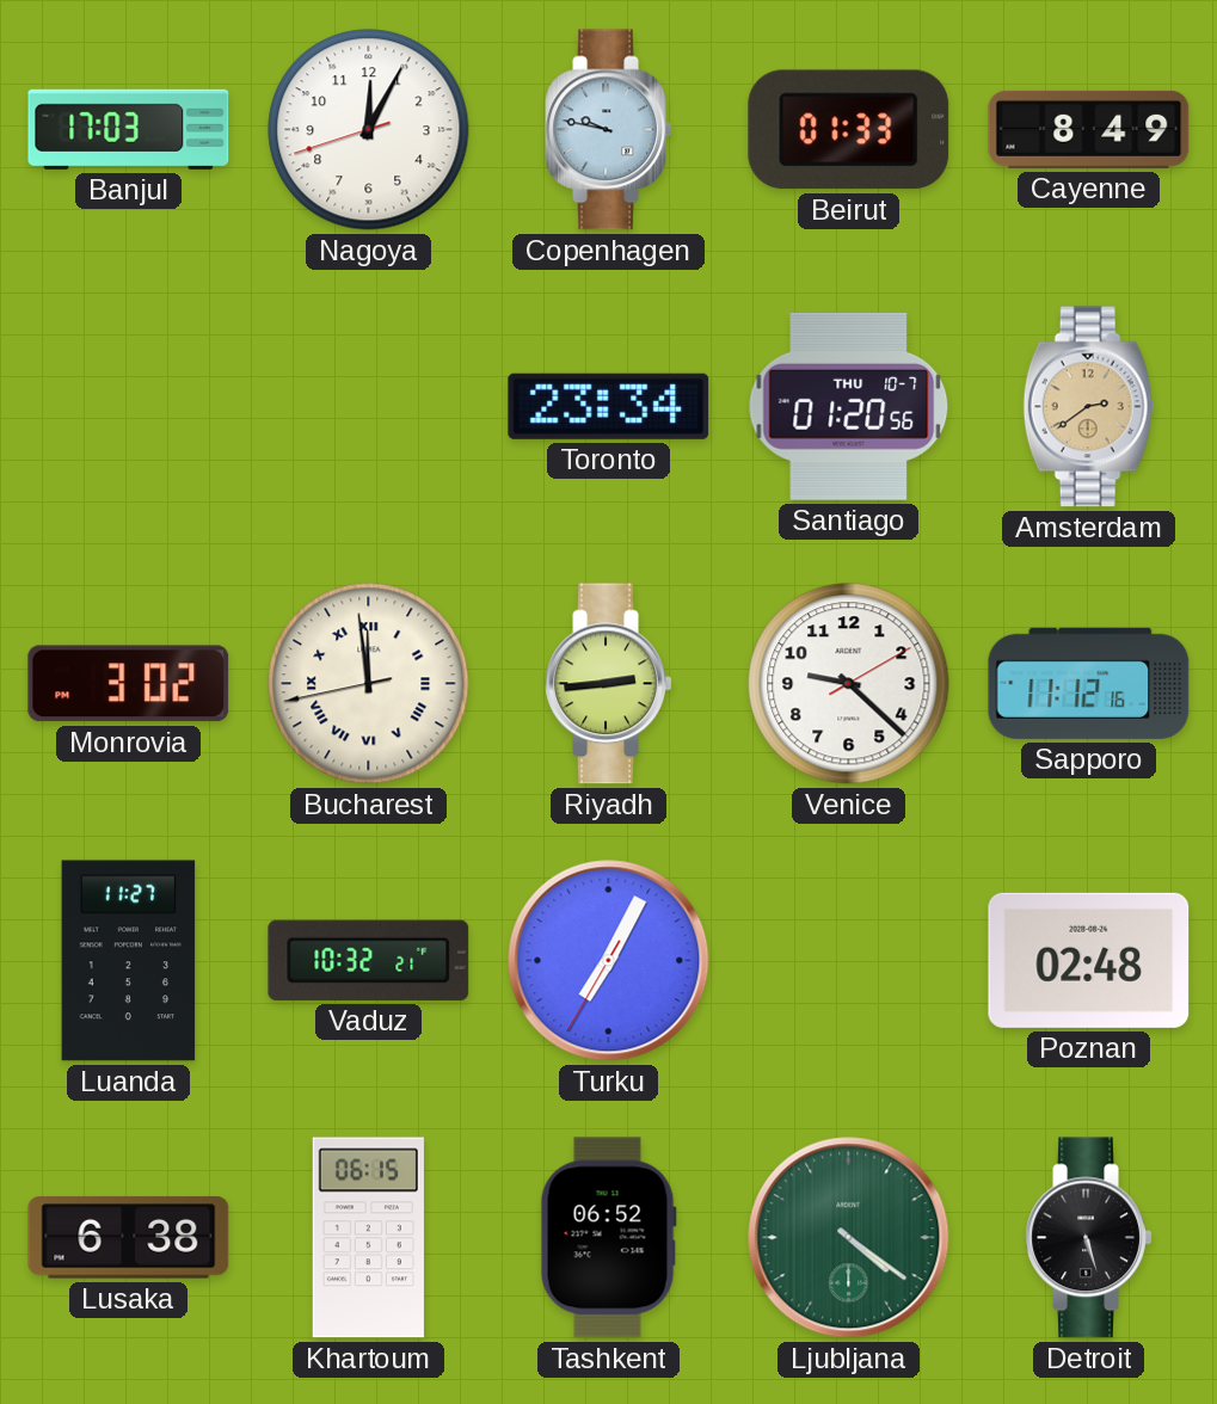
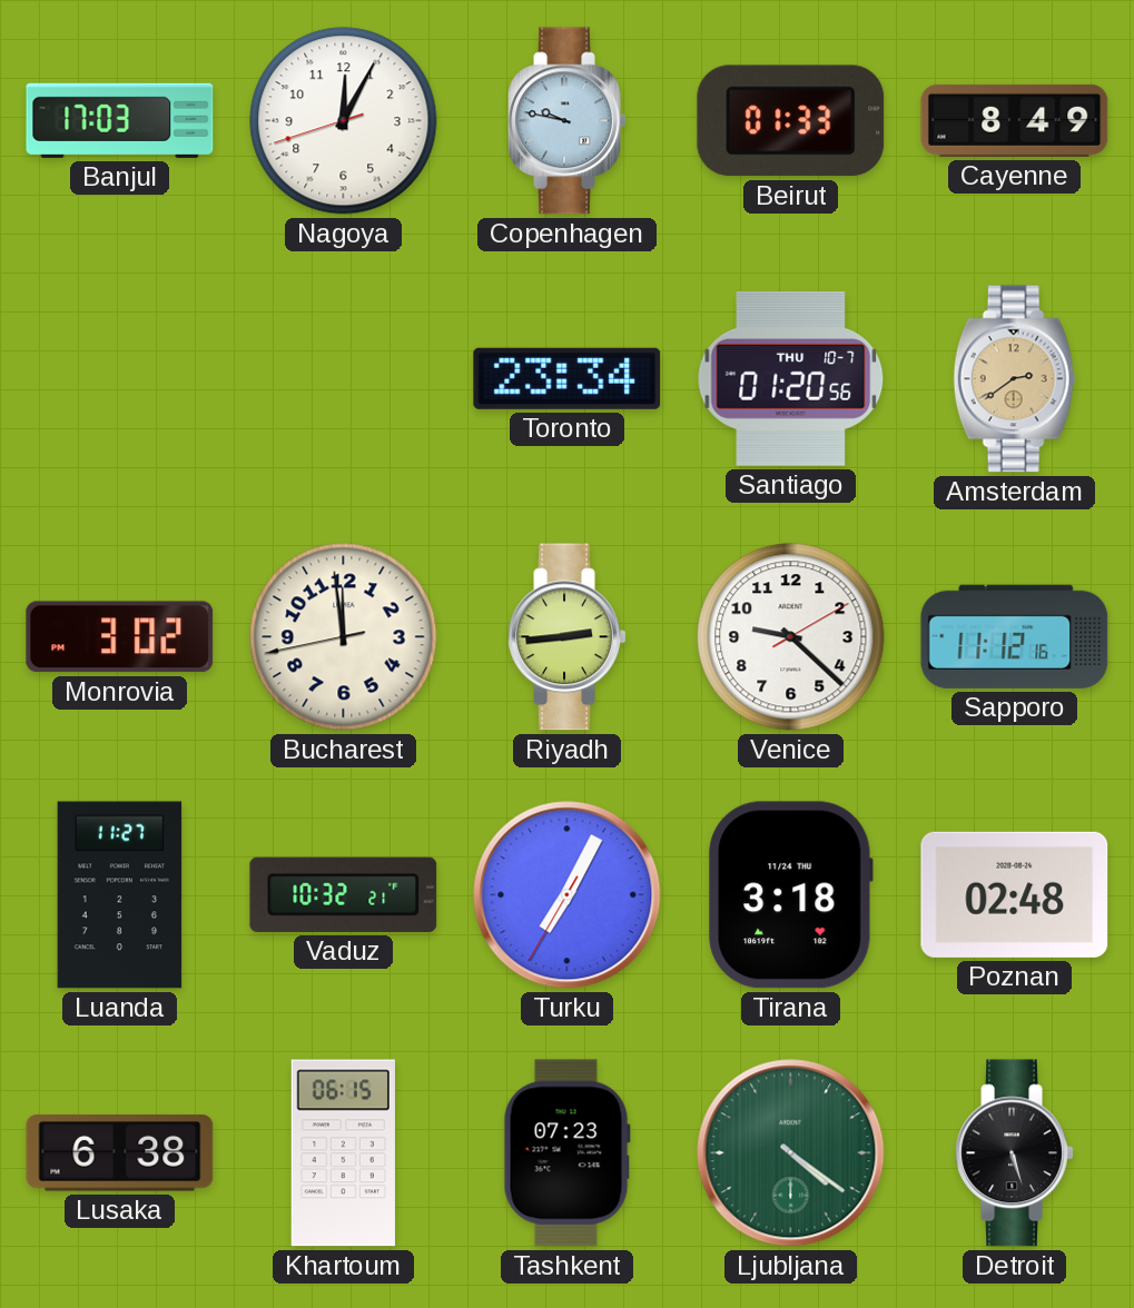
Bucharest numerals: Roman -> Arabic
Tirana: none -> 3:18
Tashkent: 06:52 -> 07:23
